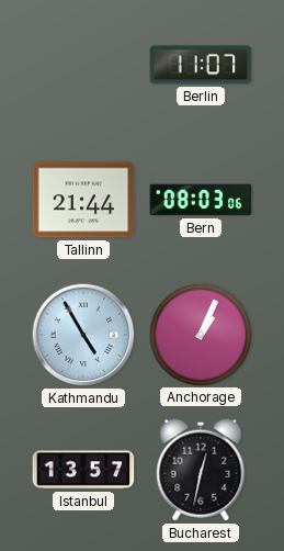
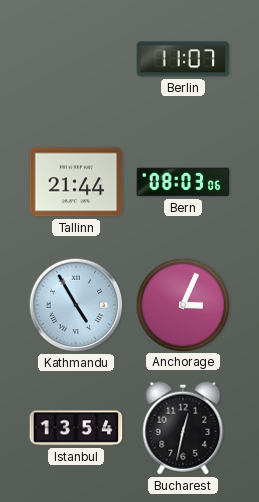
Anchorage: 1:04 -> 3:04
Istanbul: 13:57 -> 13:54
